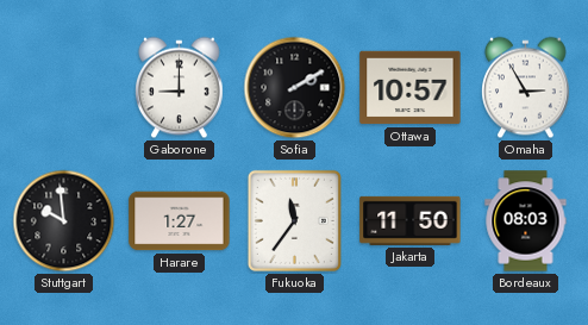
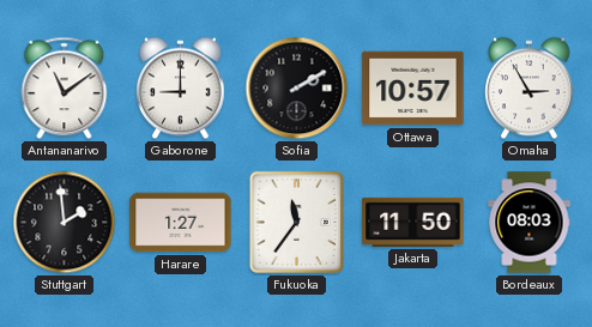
Antananarivo: none -> 11:09
Stuttgart: 9:59 -> 1:59
